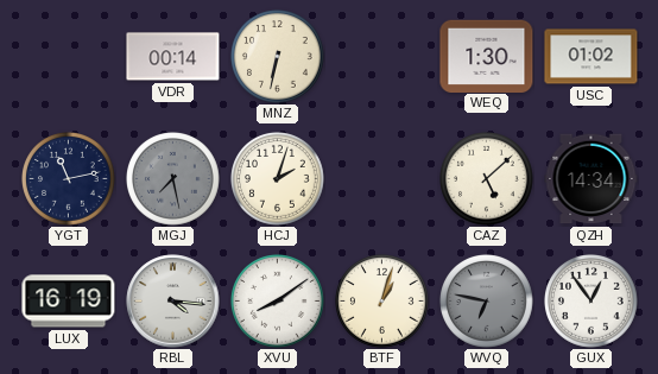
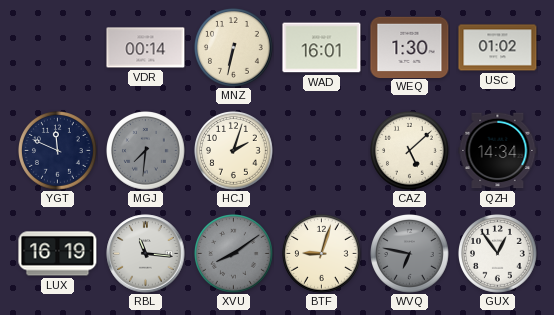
WAD: none -> 16:01
YGT: 11:13 -> 11:49
MGJ: 7:28 -> 7:31
RBL: 4:16 -> 11:16
XVU dial: white -> grey
BTF: 1:03 -> 9:03
